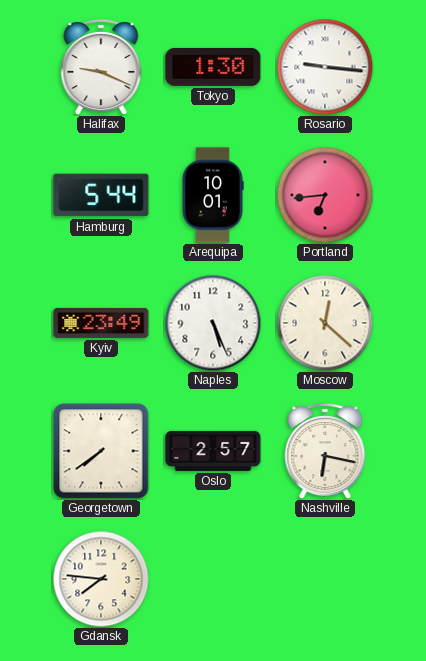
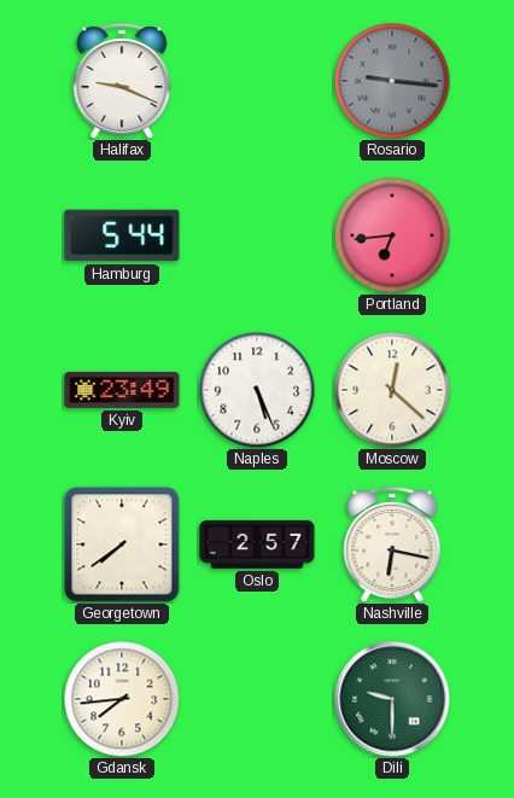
Tokyo: 1:30 -> none
Rosario dial: white -> grey
Arequipa: 10:01 -> none
Gdansk: 7:46 -> 7:44
Dili: none -> 9:30
